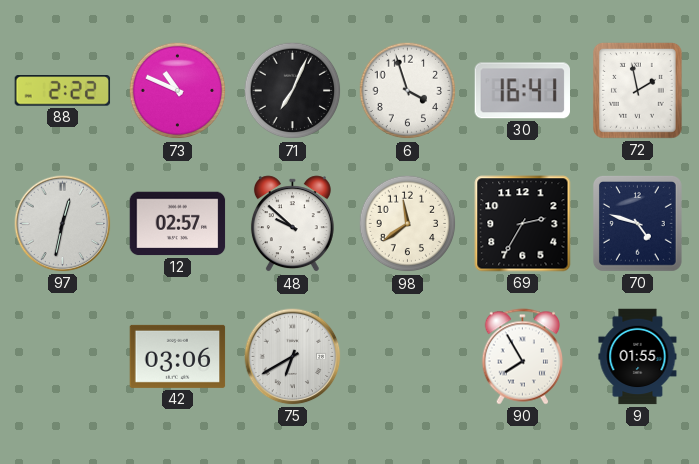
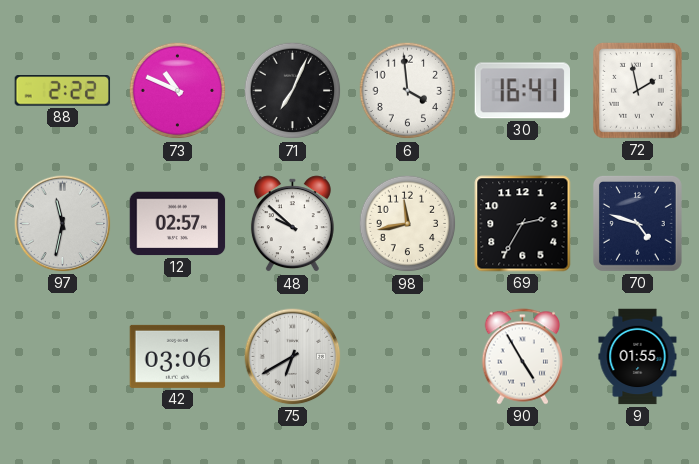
6: 3:57 -> 3:59
97: 12:32 -> 11:32
98: 11:39 -> 11:43
90: 7:55 -> 4:55
